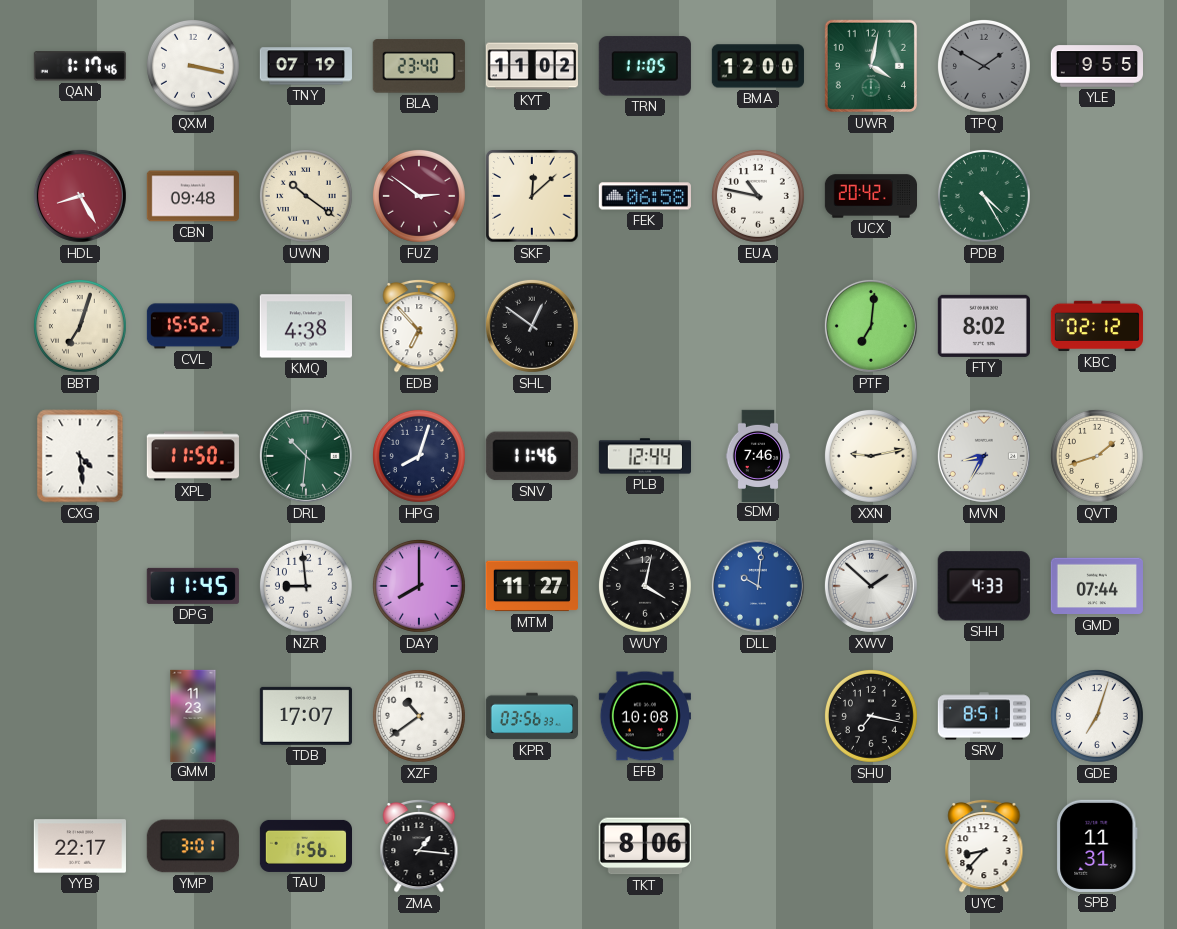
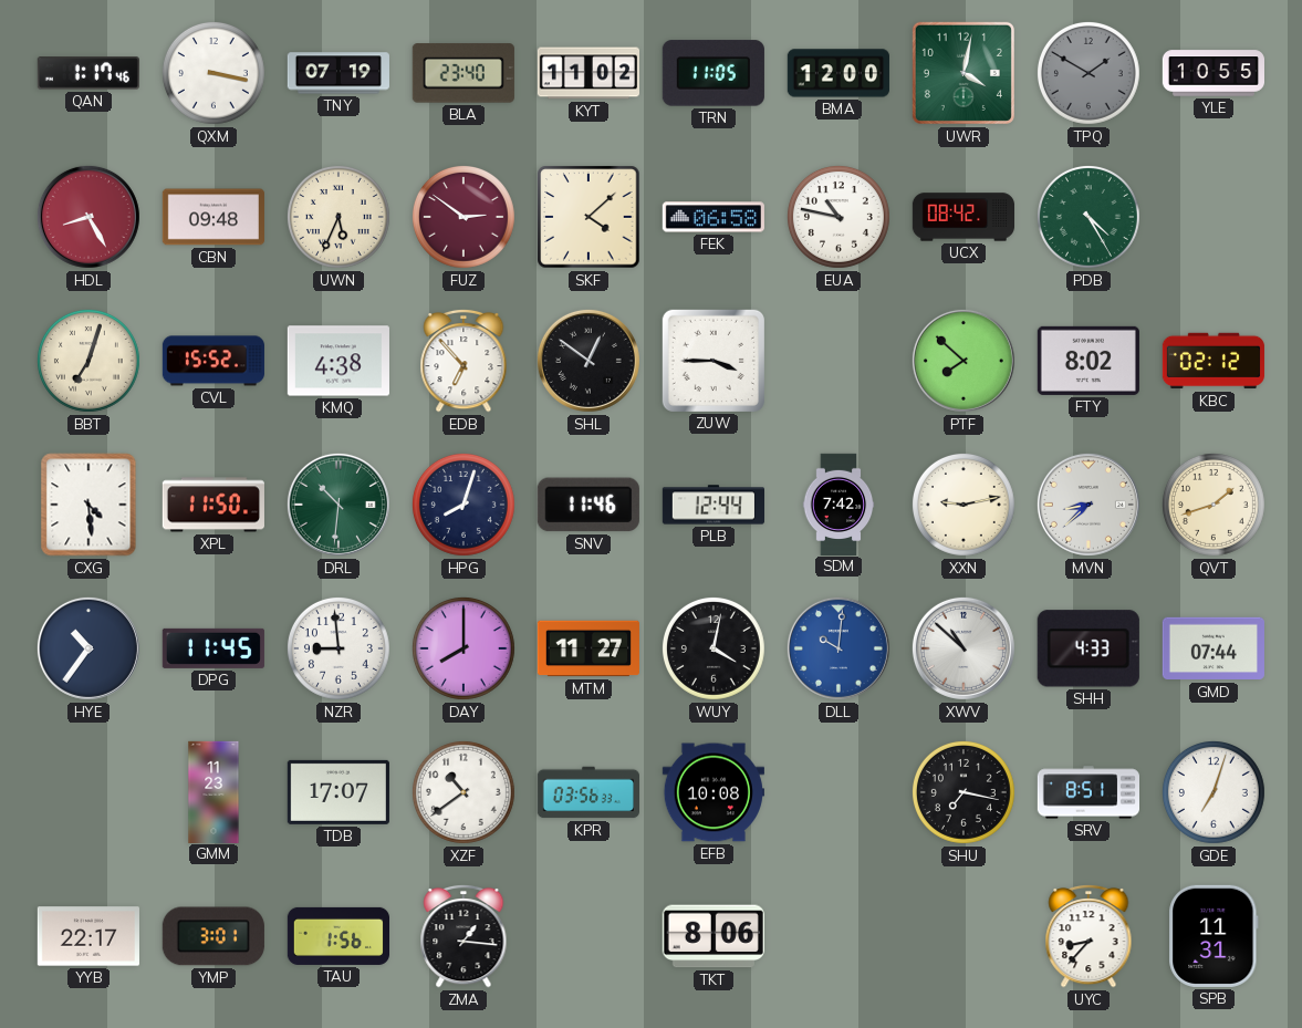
YLE: 9:55 -> 10:55
UWN: 10:21 -> 5:34
SKF: 12:08 -> 4:08
UCX: 20:42 -> 08:42
ZUW: none -> 3:45
PTF: 7:01 -> 7:52
SDM: 7:46 -> 7:42
MVN: 8:35 -> 8:38
HYE: none -> 10:36
XWV: 1:52 -> 10:52
